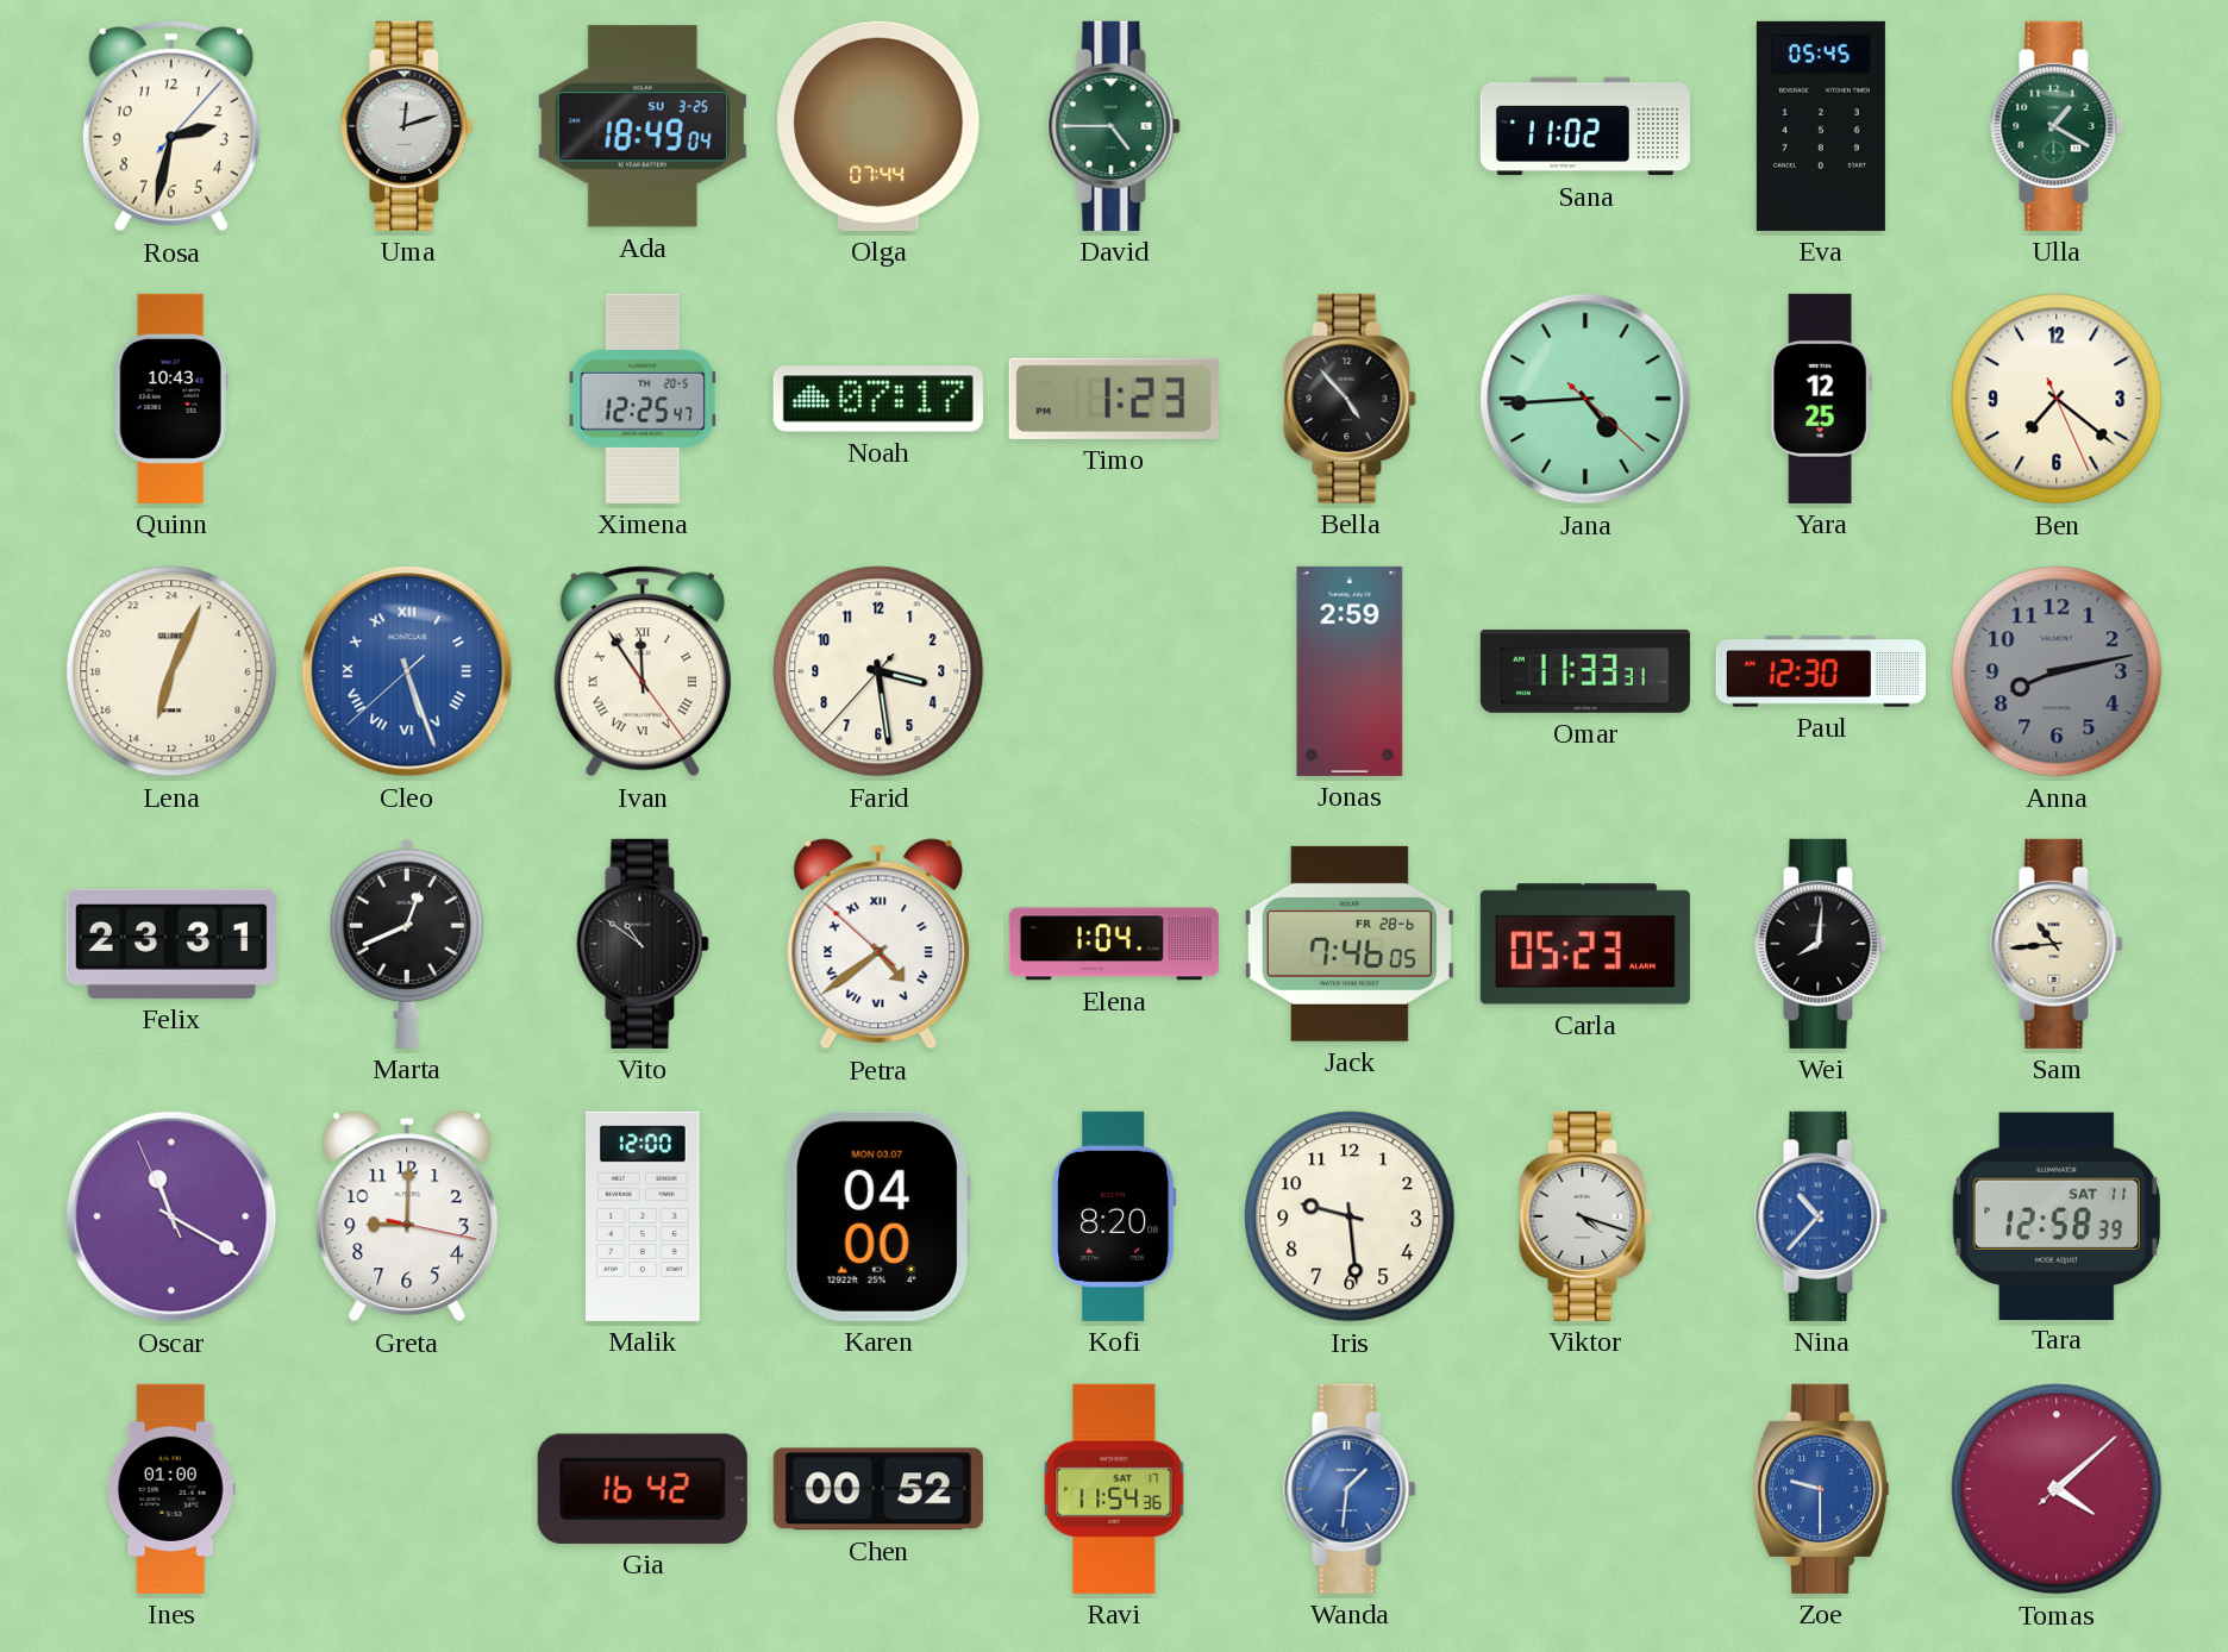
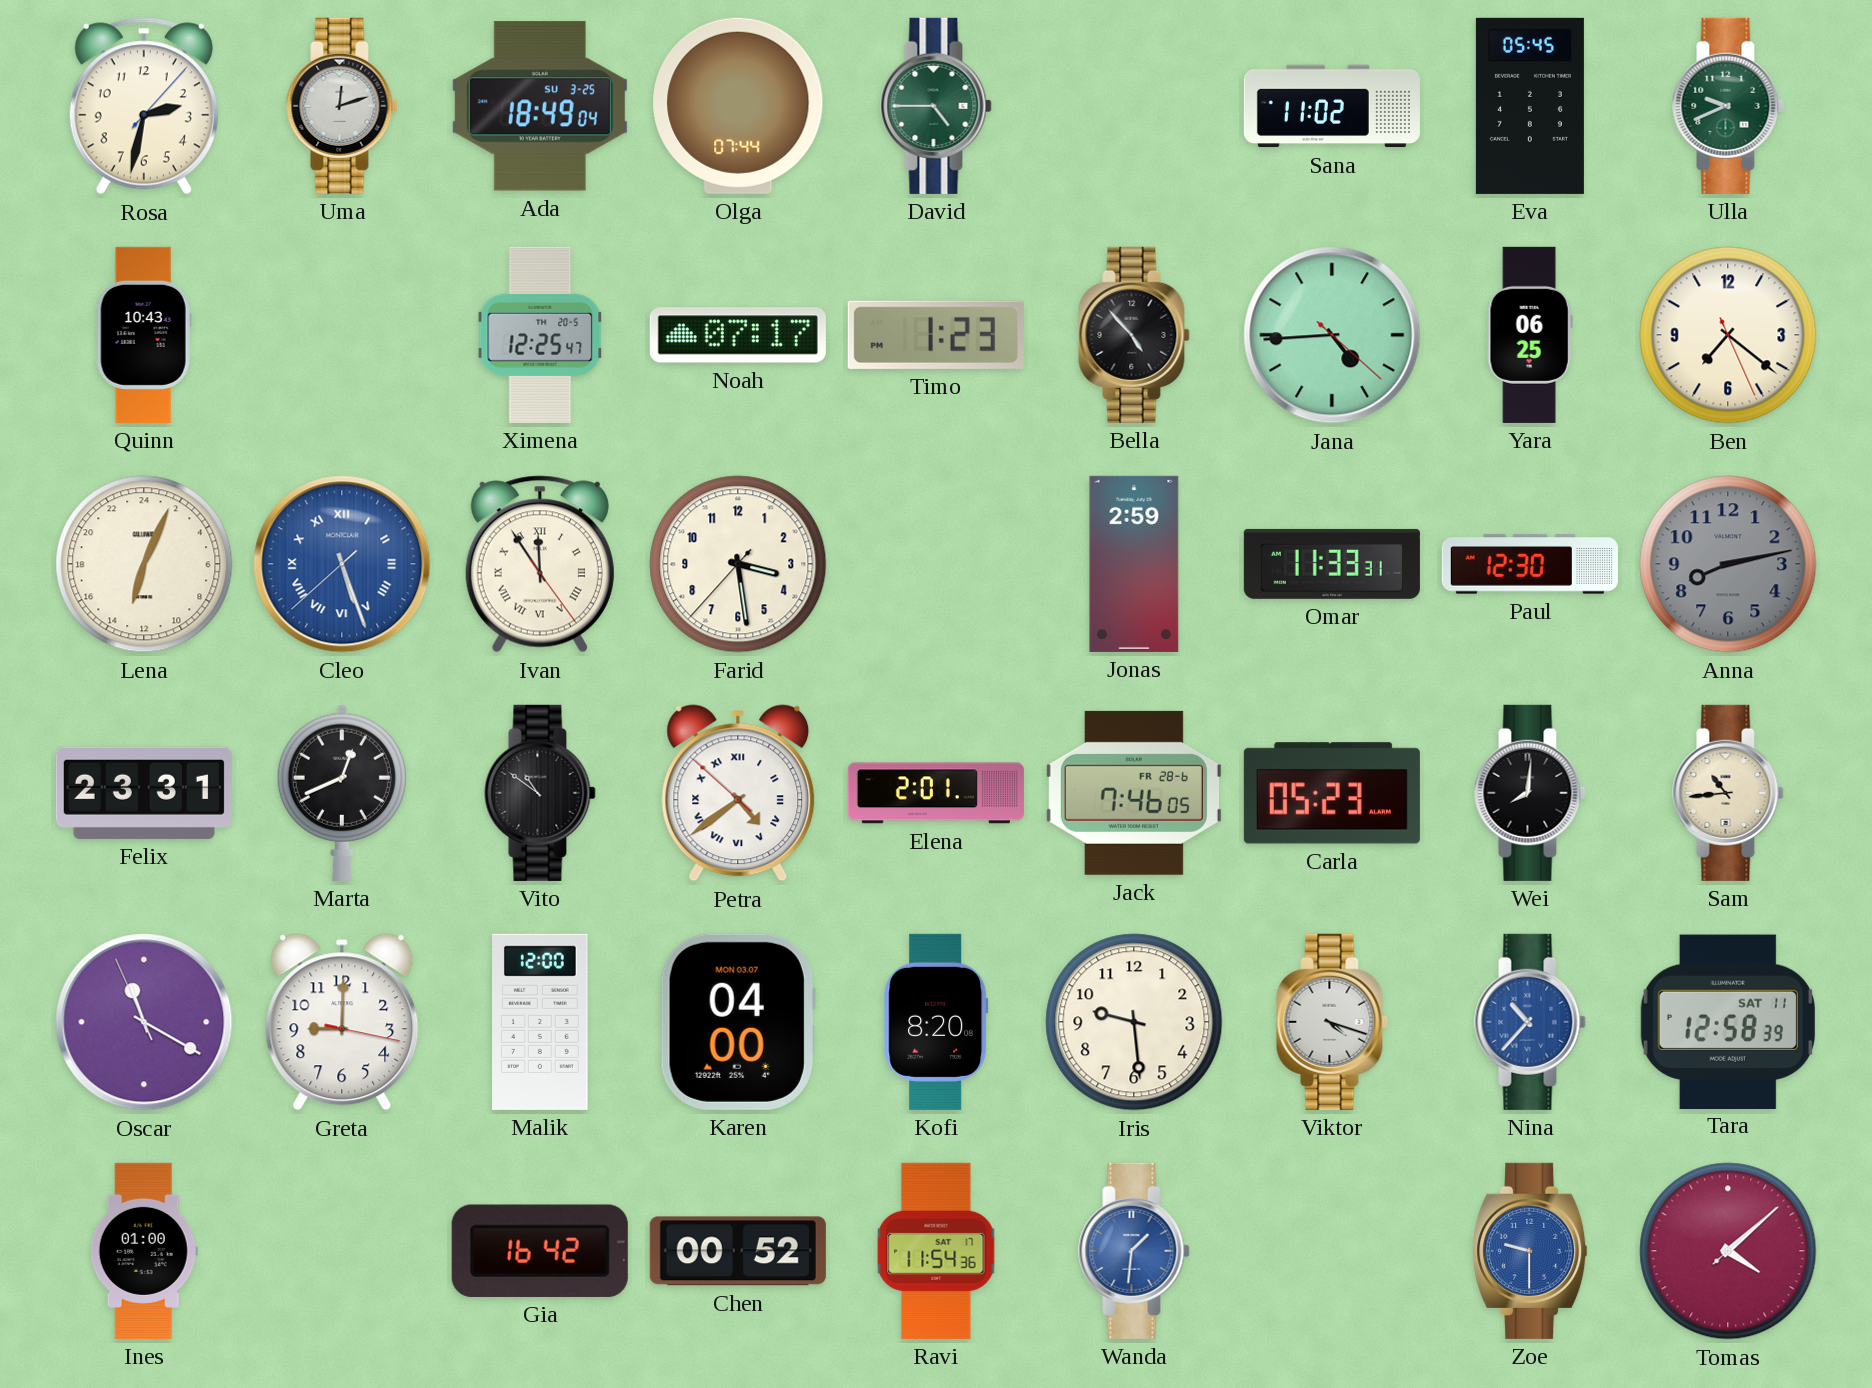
Ulla: 1:20 -> 9:41
Yara: 12:25 -> 06:25
Elena: 1:04 -> 2:01
